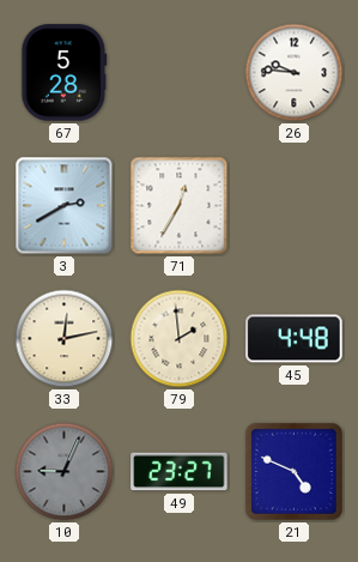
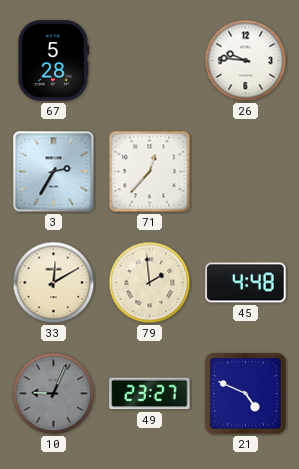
3: 2:40 -> 2:35
71: 12:35 -> 12:37
33: 12:13 -> 12:10
